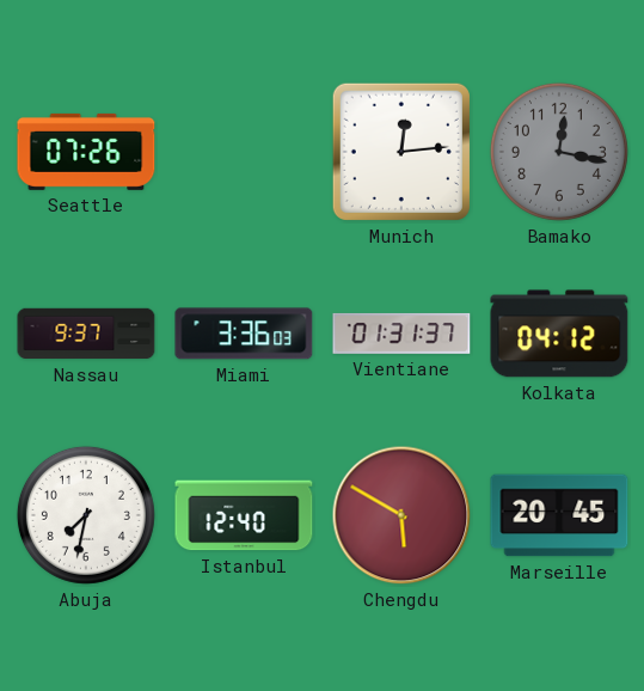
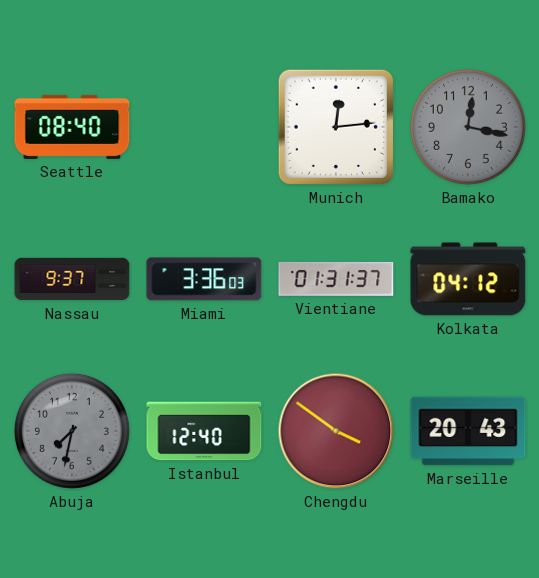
Seattle: 07:26 -> 08:40
Abuja dial: white -> grey
Chengdu: 5:50 -> 3:51
Marseille: 20:45 -> 20:43
